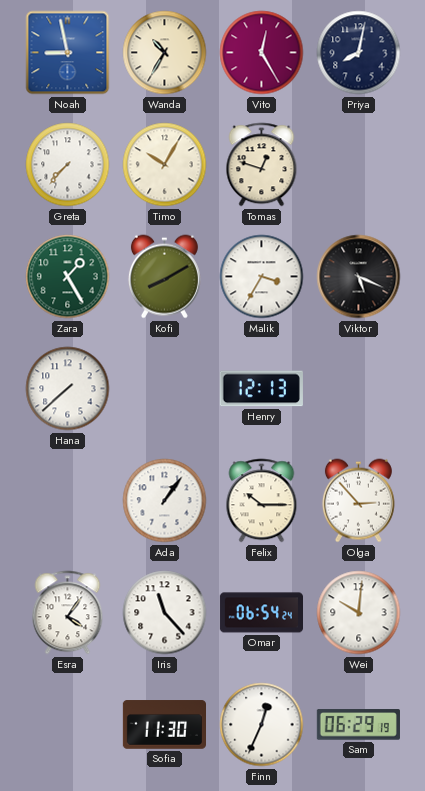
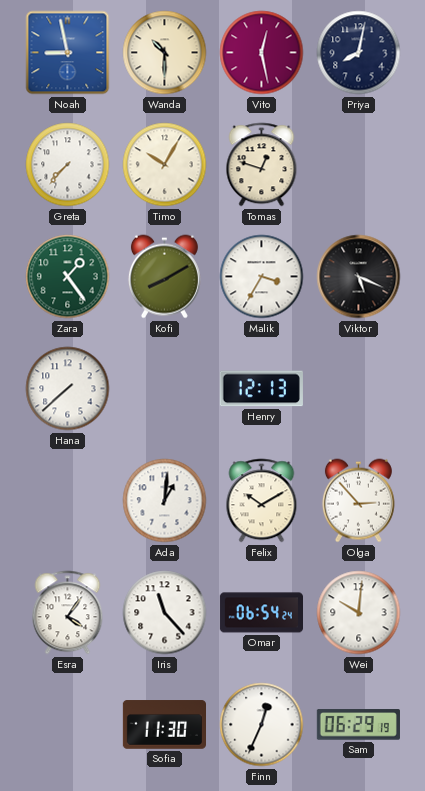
Wanda: 10:35 -> 10:30
Vito: 12:25 -> 12:28
Zara: 1:25 -> 1:24
Ada: 1:06 -> 1:01
Felix: 10:15 -> 10:10
